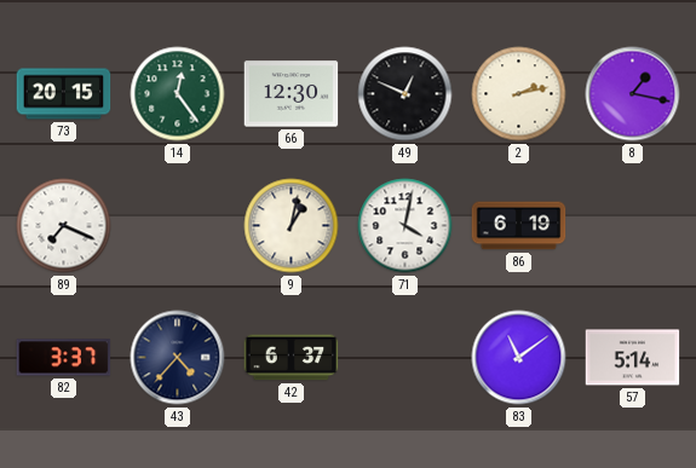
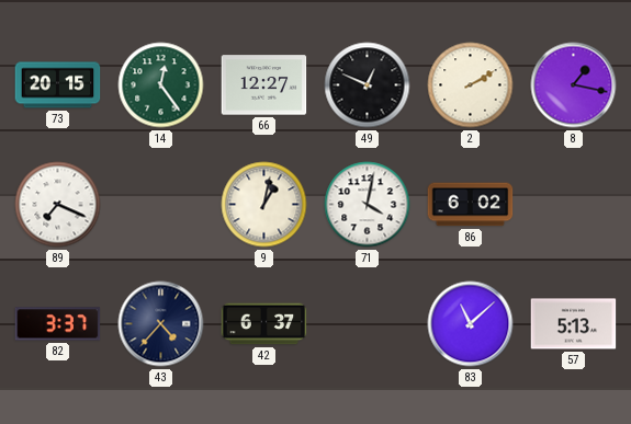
66: 12:30 -> 12:27
2: 2:13 -> 2:10
86: 6:19 -> 6:02
83: 11:09 -> 11:08
57: 5:14 -> 5:13
